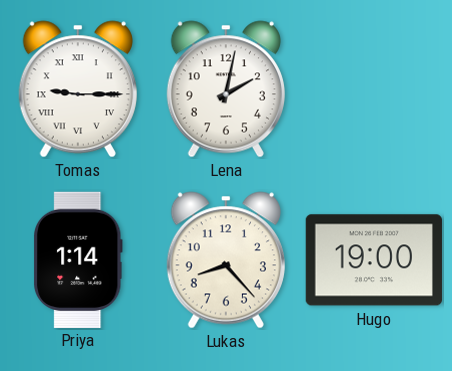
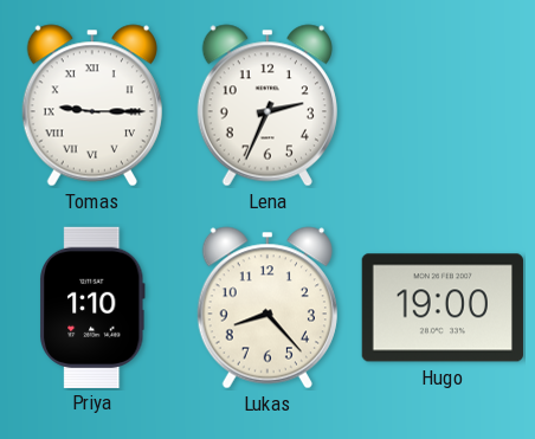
Lena: 2:02 -> 2:34
Priya: 1:14 -> 1:10
